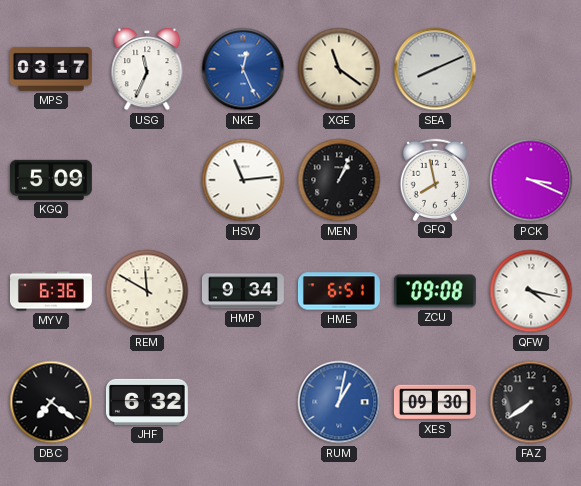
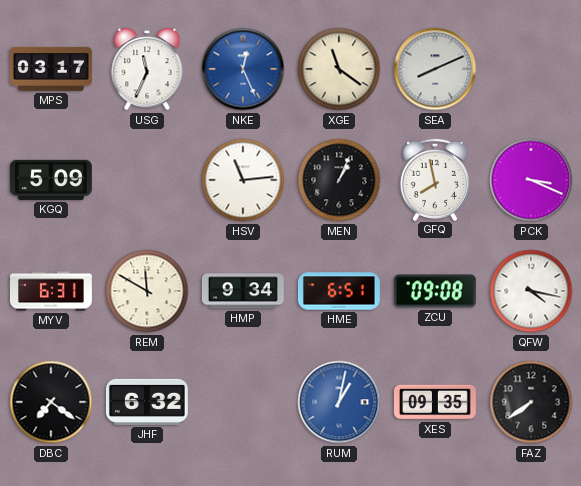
MYV: 6:36 -> 6:31
XES: 09:30 -> 09:35
